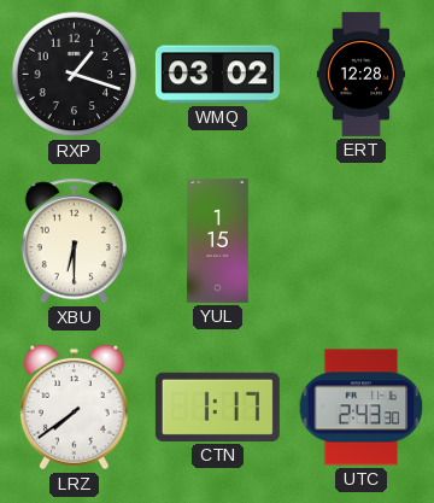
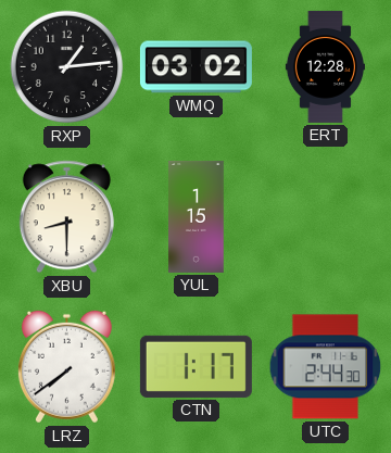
RXP: 1:18 -> 1:14
XBU: 6:30 -> 8:30
UTC: 2:43 -> 2:44
